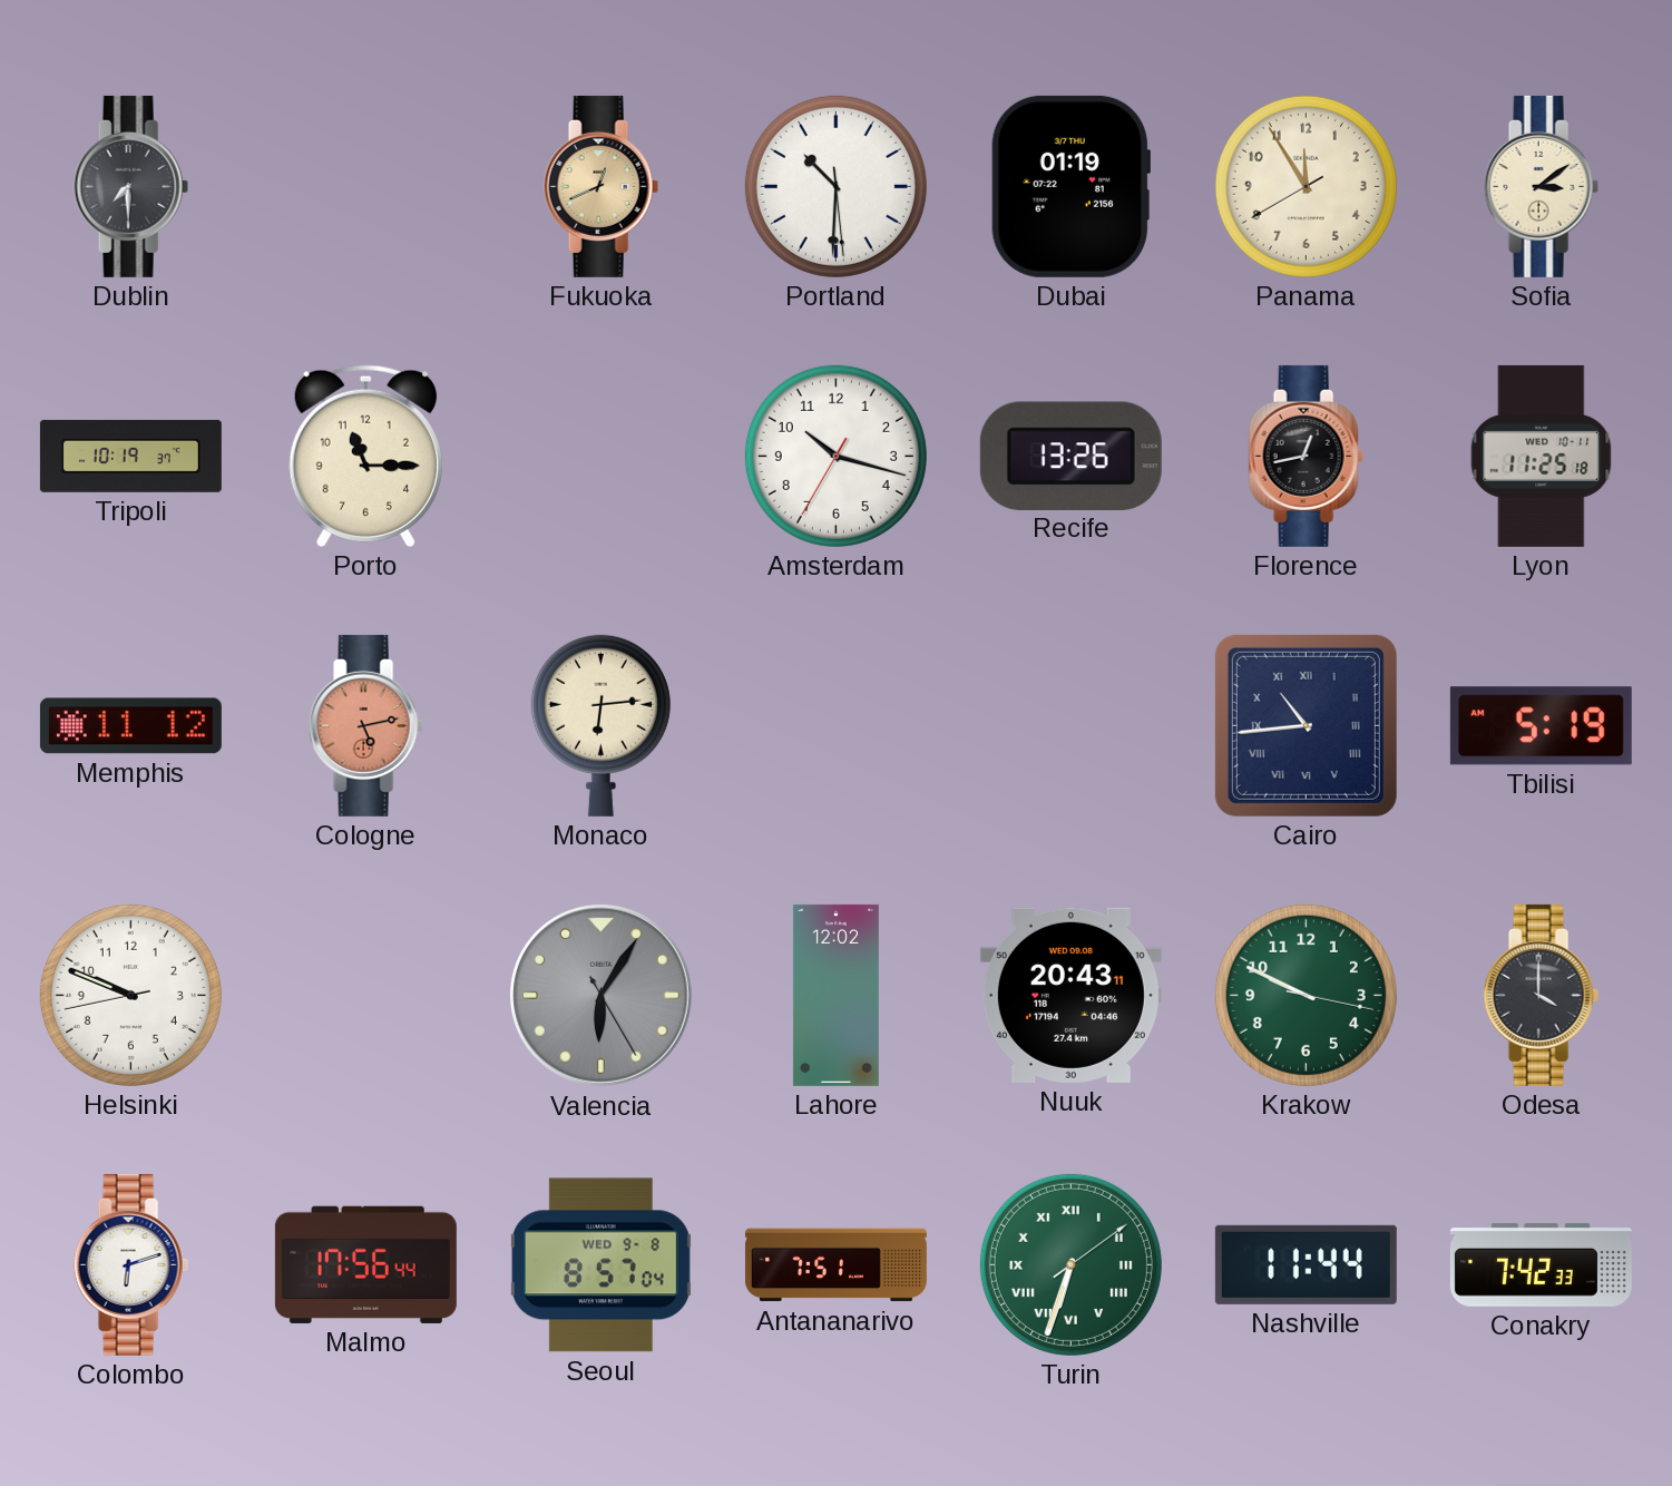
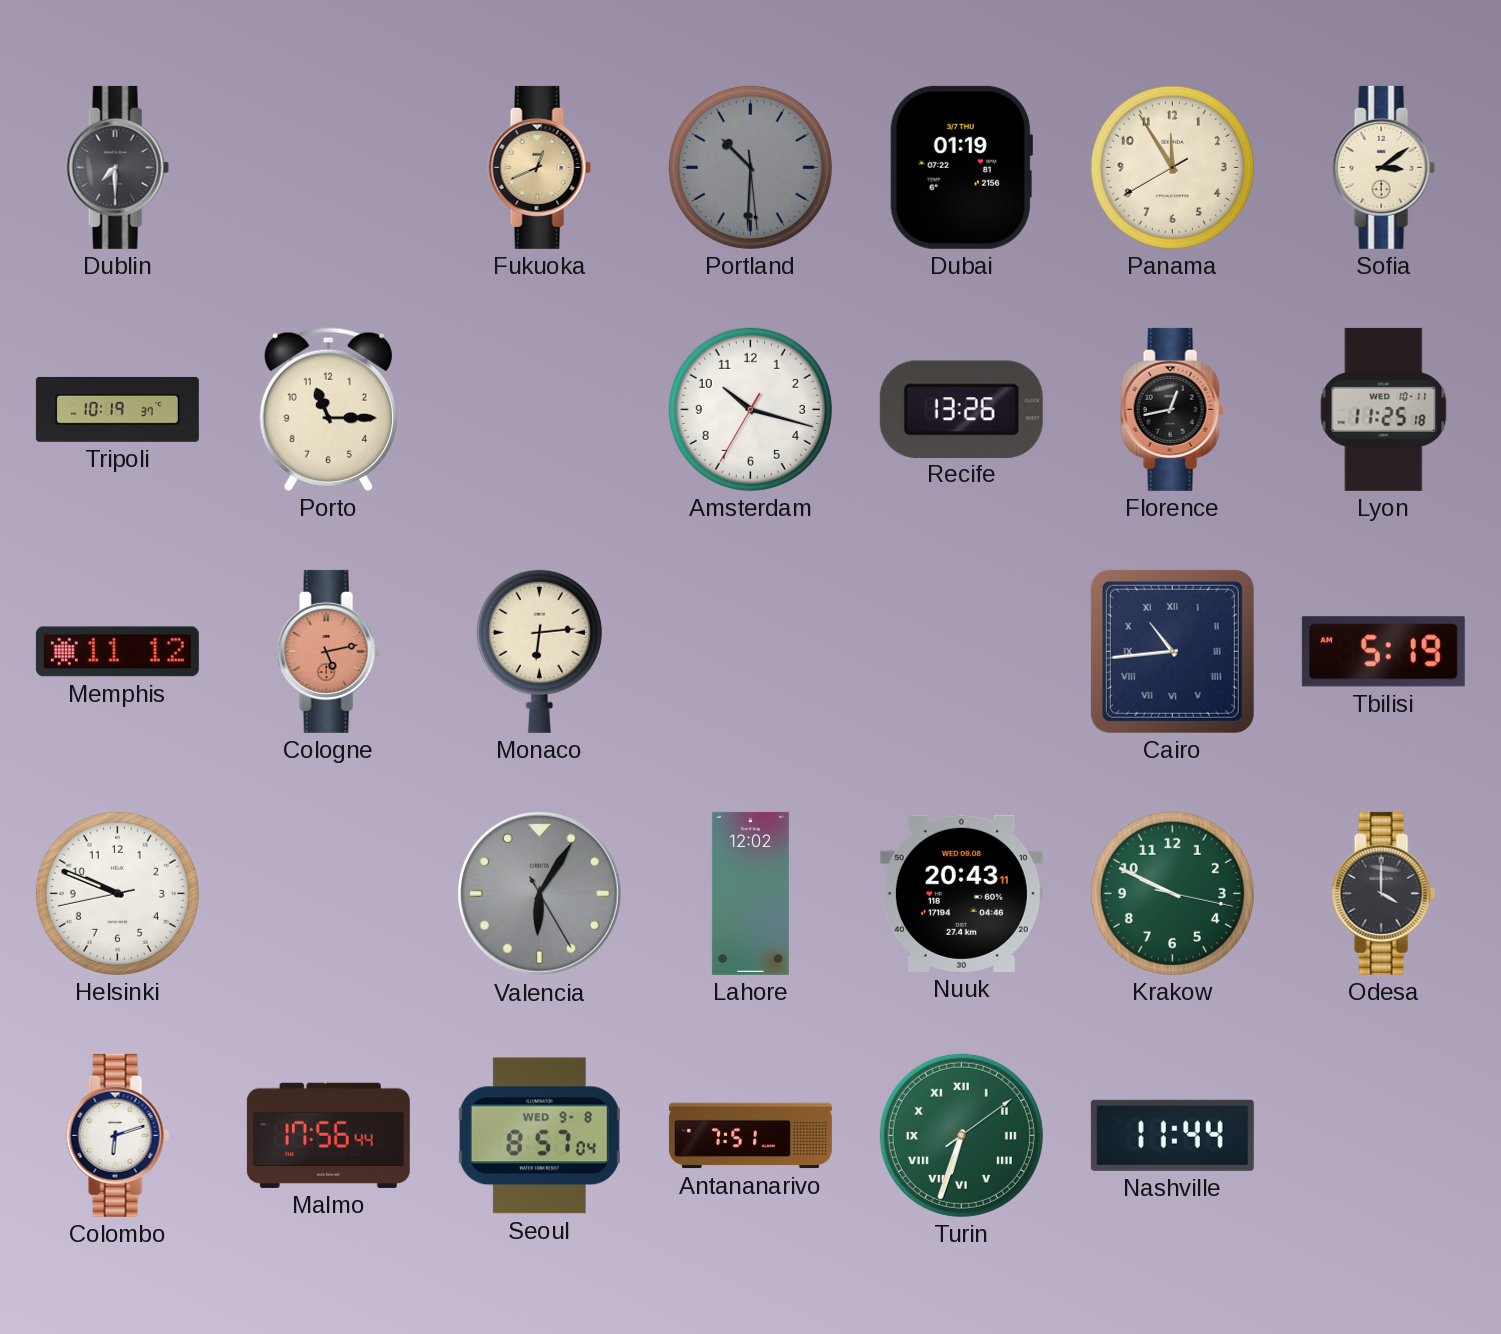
Portland dial: white -> grey
Conakry: 7:42 -> none
